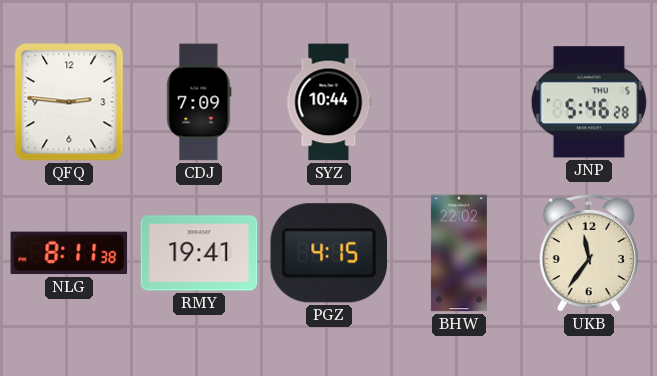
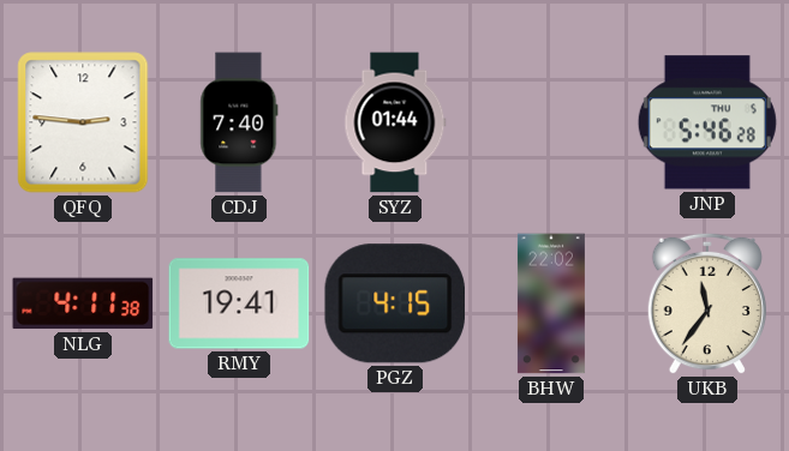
CDJ: 7:09 -> 7:40
SYZ: 10:44 -> 01:44
NLG: 8:11 -> 4:11
